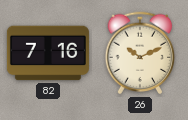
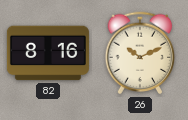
82: 7:16 -> 8:16
